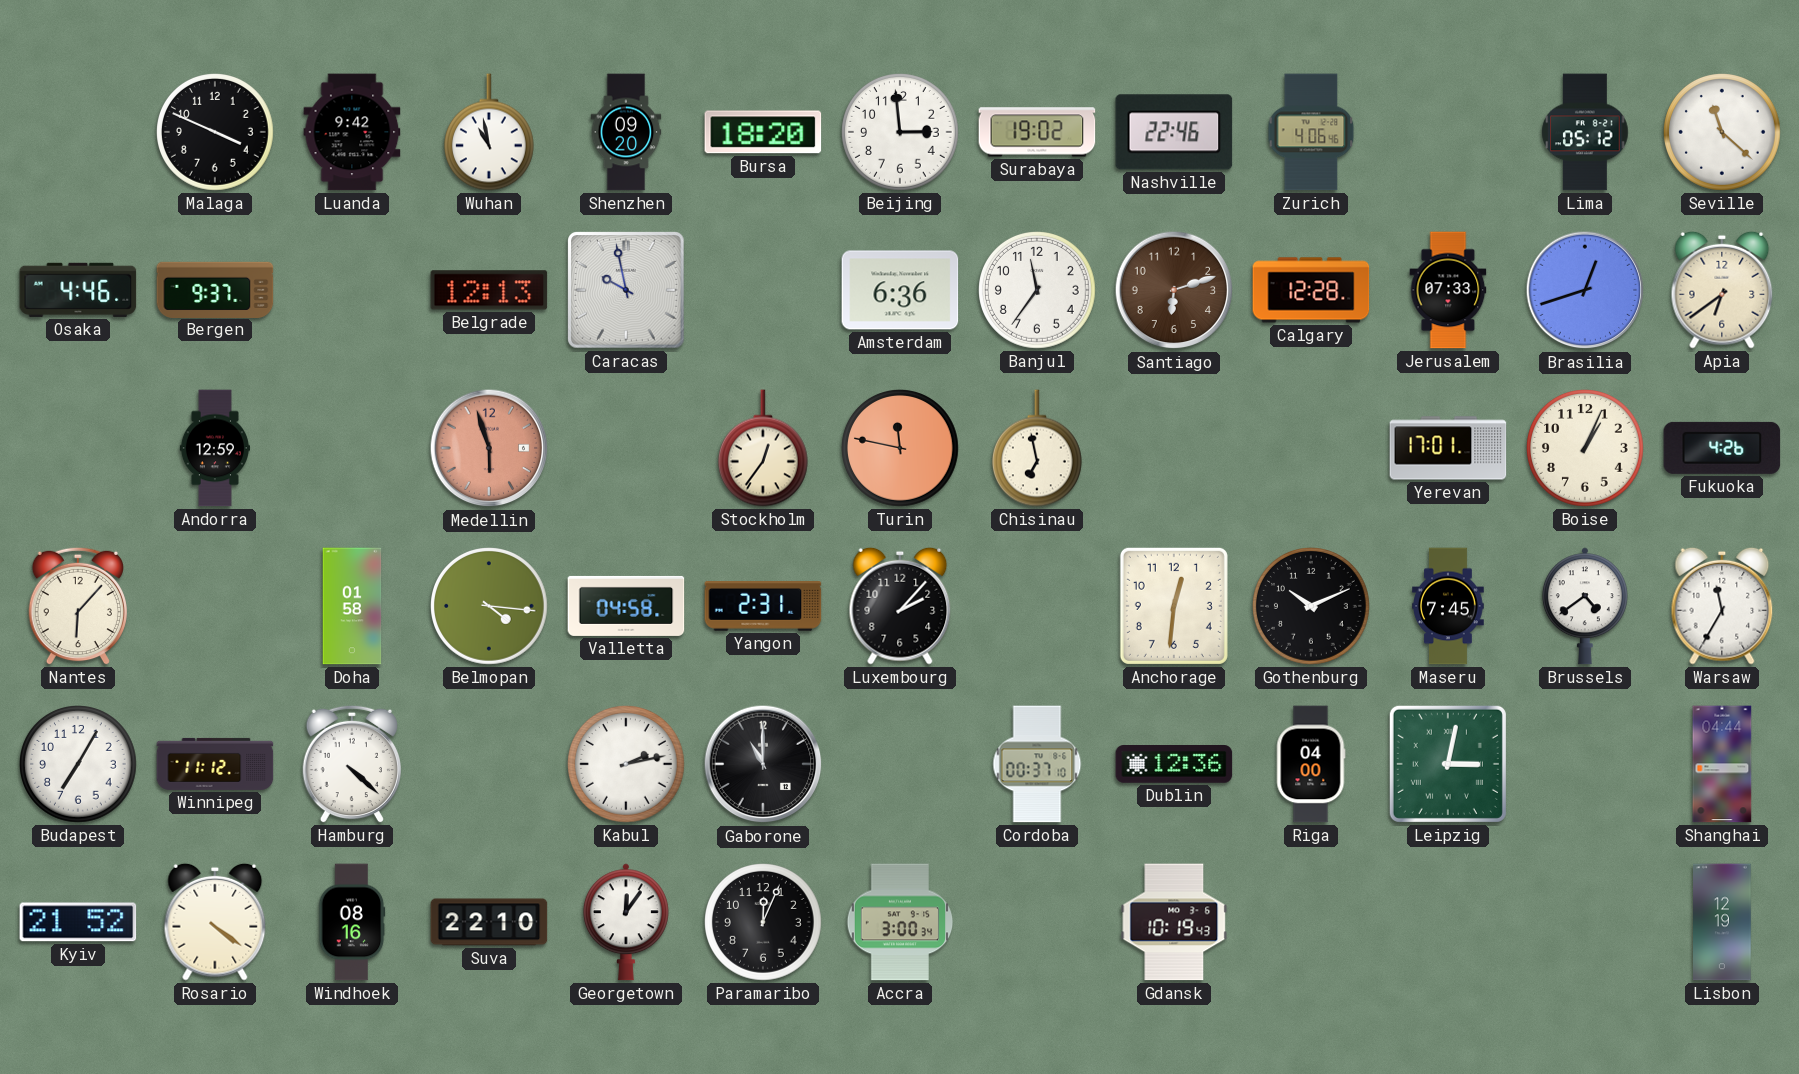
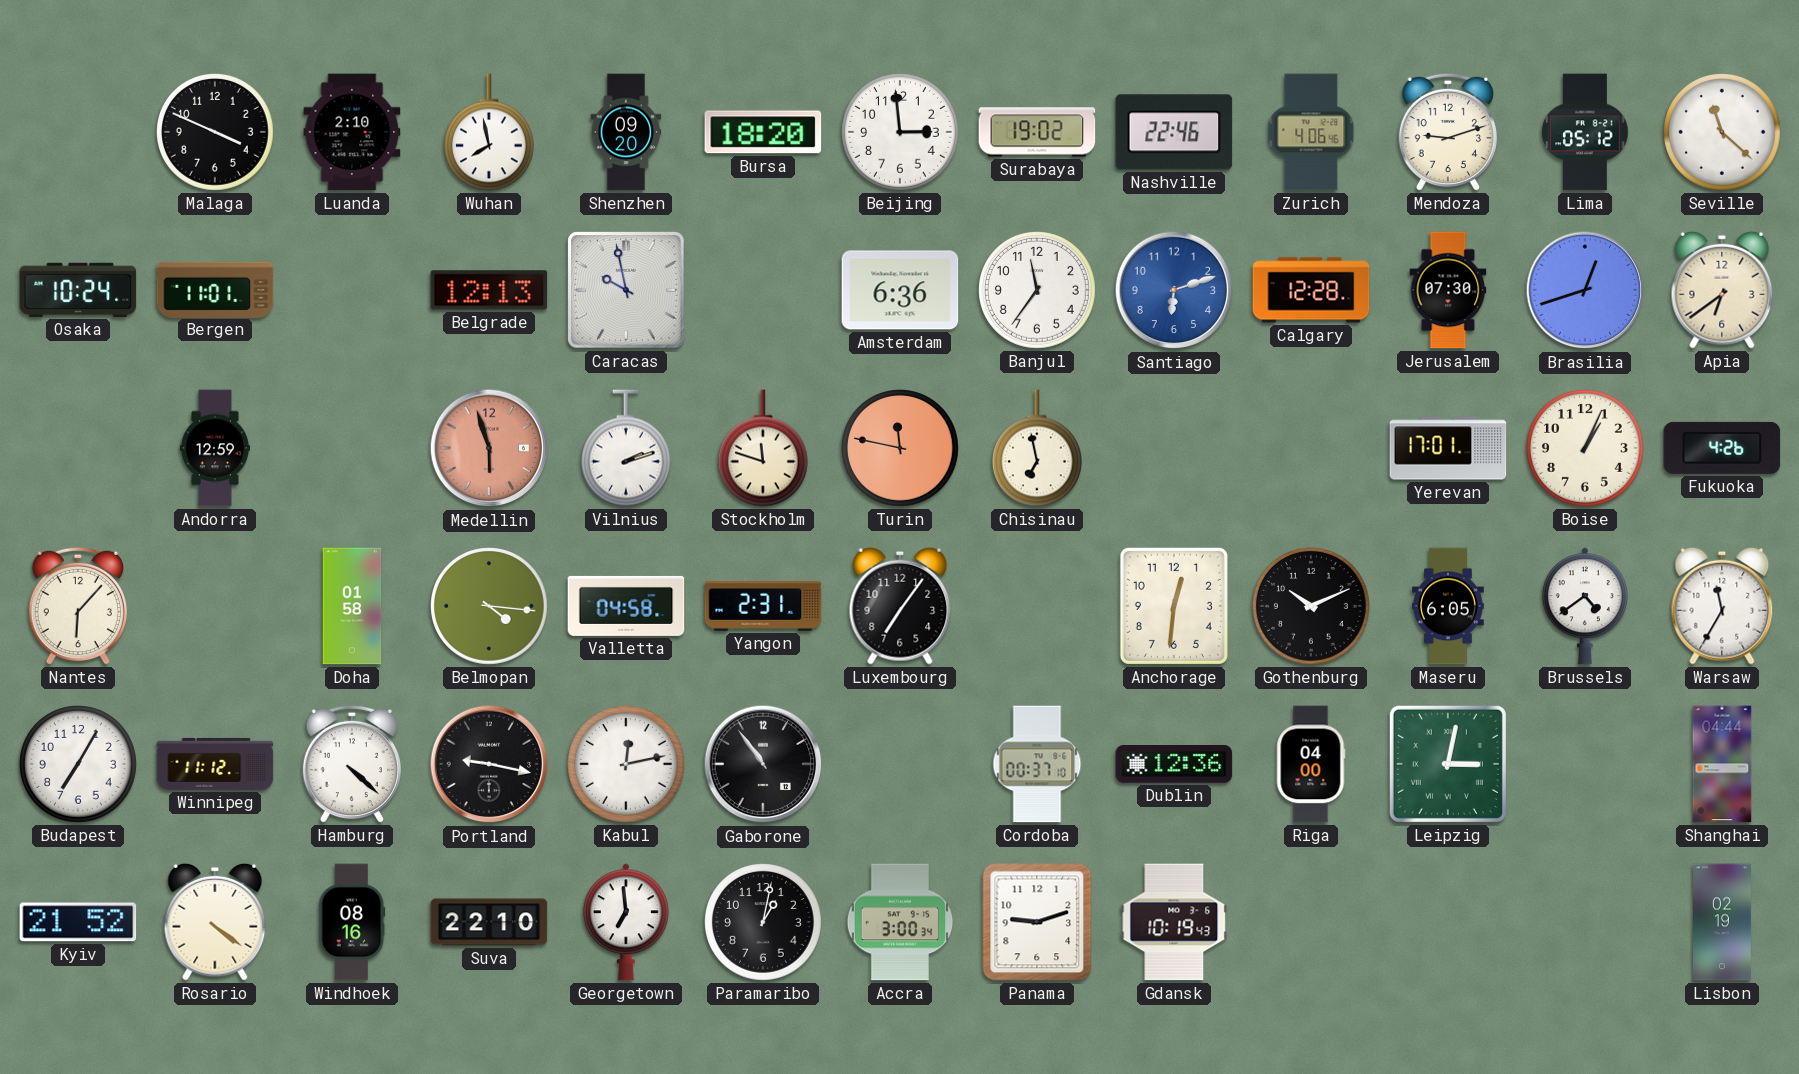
Luanda: 9:42 -> 2:10
Wuhan: 10:58 -> 7:58
Mendoza: none -> 9:12
Osaka: 4:46 -> 10:24
Bergen: 9:37 -> 11:01
Santiago dial: brown -> blue
Jerusalem: 07:33 -> 07:30
Vilnius: none -> 2:12
Stockholm: 12:36 -> 11:48
Luxembourg: 2:07 -> 7:06
Maseru: 7:45 -> 6:05
Portland: none -> 9:17
Kabul: 2:13 -> 12:13
Gaborone: 11:00 -> 10:54
Georgetown: 12:06 -> 6:59
Paramaribo: 12:04 -> 1:02
Panama: none -> 9:12
Lisbon: 12:19 -> 02:19
